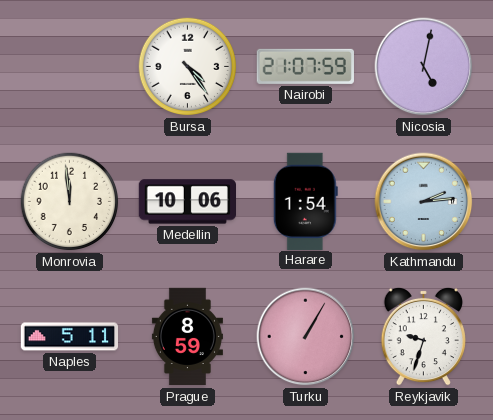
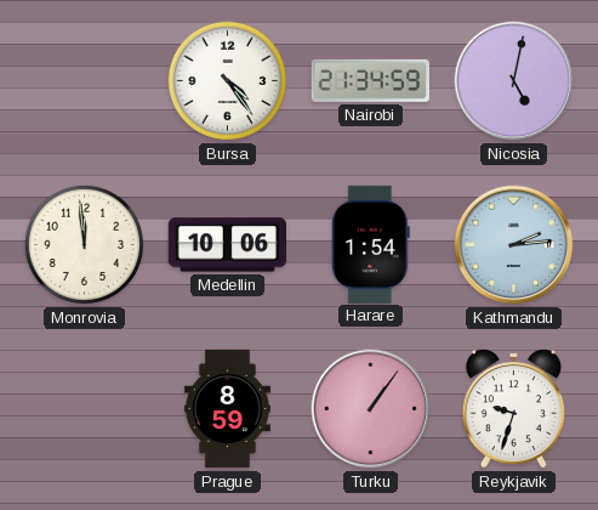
Nairobi: 21:07 -> 21:34
Naples: 5:11 -> none
Turku: 1:05 -> 1:06
